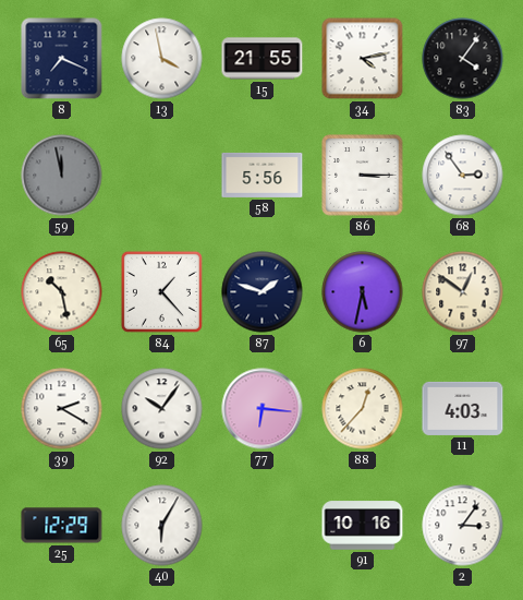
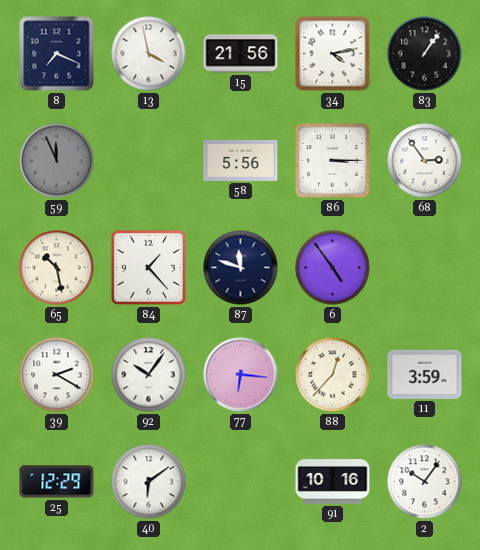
15: 21:55 -> 21:56
83: 4:06 -> 1:06
59: 11:58 -> 11:56
87: 1:48 -> 11:48
6: 5:32 -> 4:54
97: 12:51 -> none
11: 4:03 -> 3:59
40: 6:05 -> 6:09
2: 3:06 -> 10:06
